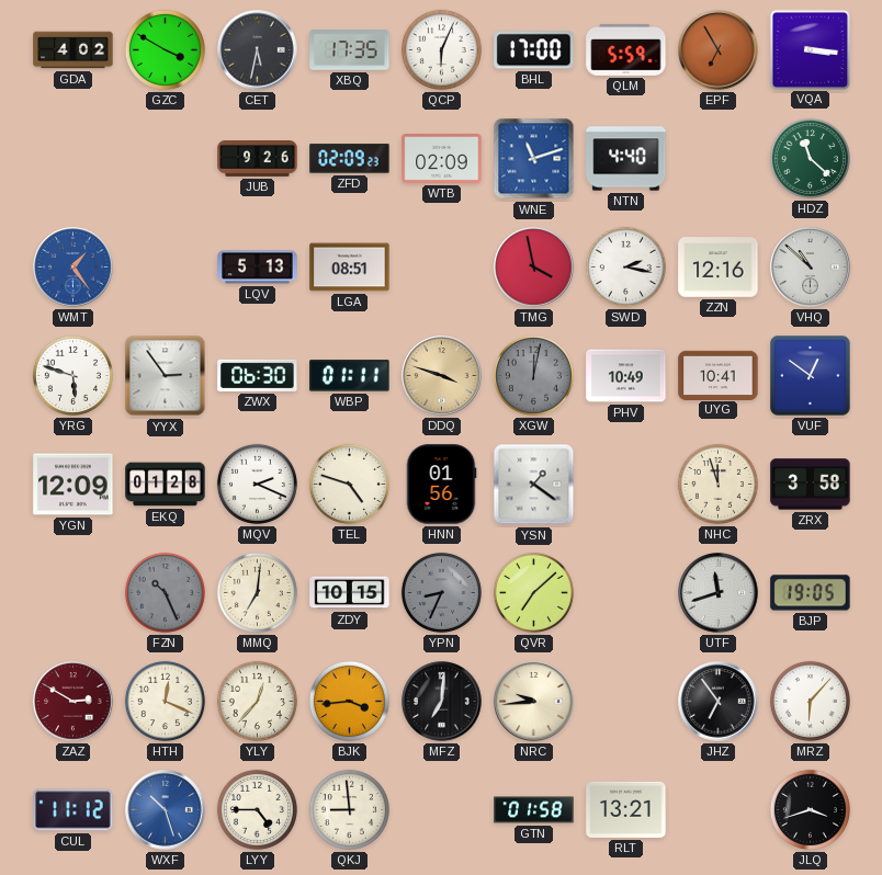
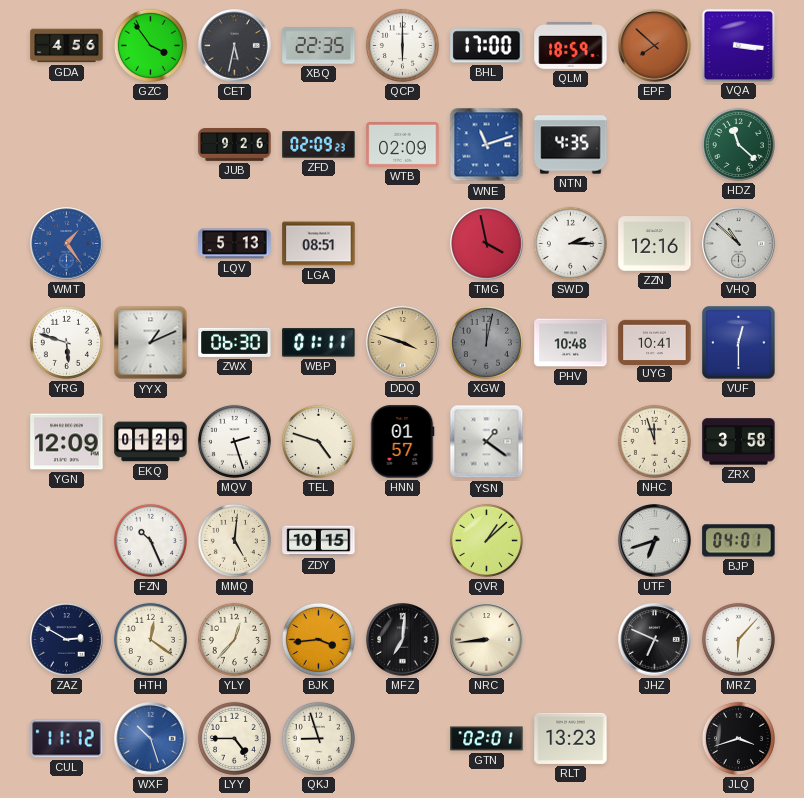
GDA: 4:02 -> 4:56
GZC: 3:50 -> 3:54
XBQ: 17:35 -> 22:35
QCP: 6:04 -> 6:00
QLM: 5:59 -> 18:59
EPF: 6:55 -> 7:52
NTN: 4:40 -> 4:35
SWD: 2:17 -> 2:15
YYX: 2:54 -> 1:11
PHV: 10:49 -> 10:48
VUF: 12:51 -> 12:30
EKQ: 01:28 -> 01:29
MQV: 2:19 -> 2:27
HNN: 01:56 -> 01:57
FZN dial: grey -> white
MMQ: 7:01 -> 5:01
YPN: 8:34 -> none
QVR: 7:08 -> 1:08
UTF: 11:42 -> 6:42
BJP: 19:05 -> 04:01
ZAZ dial: burgundy -> navy
HTH: 12:19 -> 12:21
NRC: 9:44 -> 8:44
JHZ: 6:54 -> 6:49
QKJ: 8:59 -> 8:57
GTN: 01:58 -> 02:01
RLT: 13:21 -> 13:23
